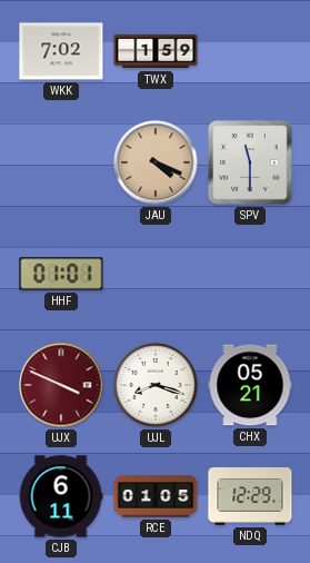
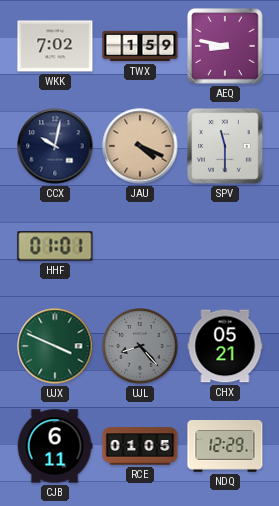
AEQ: none -> 8:47
CCX: none -> 10:02
UJX dial: burgundy -> green
UJL: 8:18 -> 8:23
UJL dial: white -> grey
